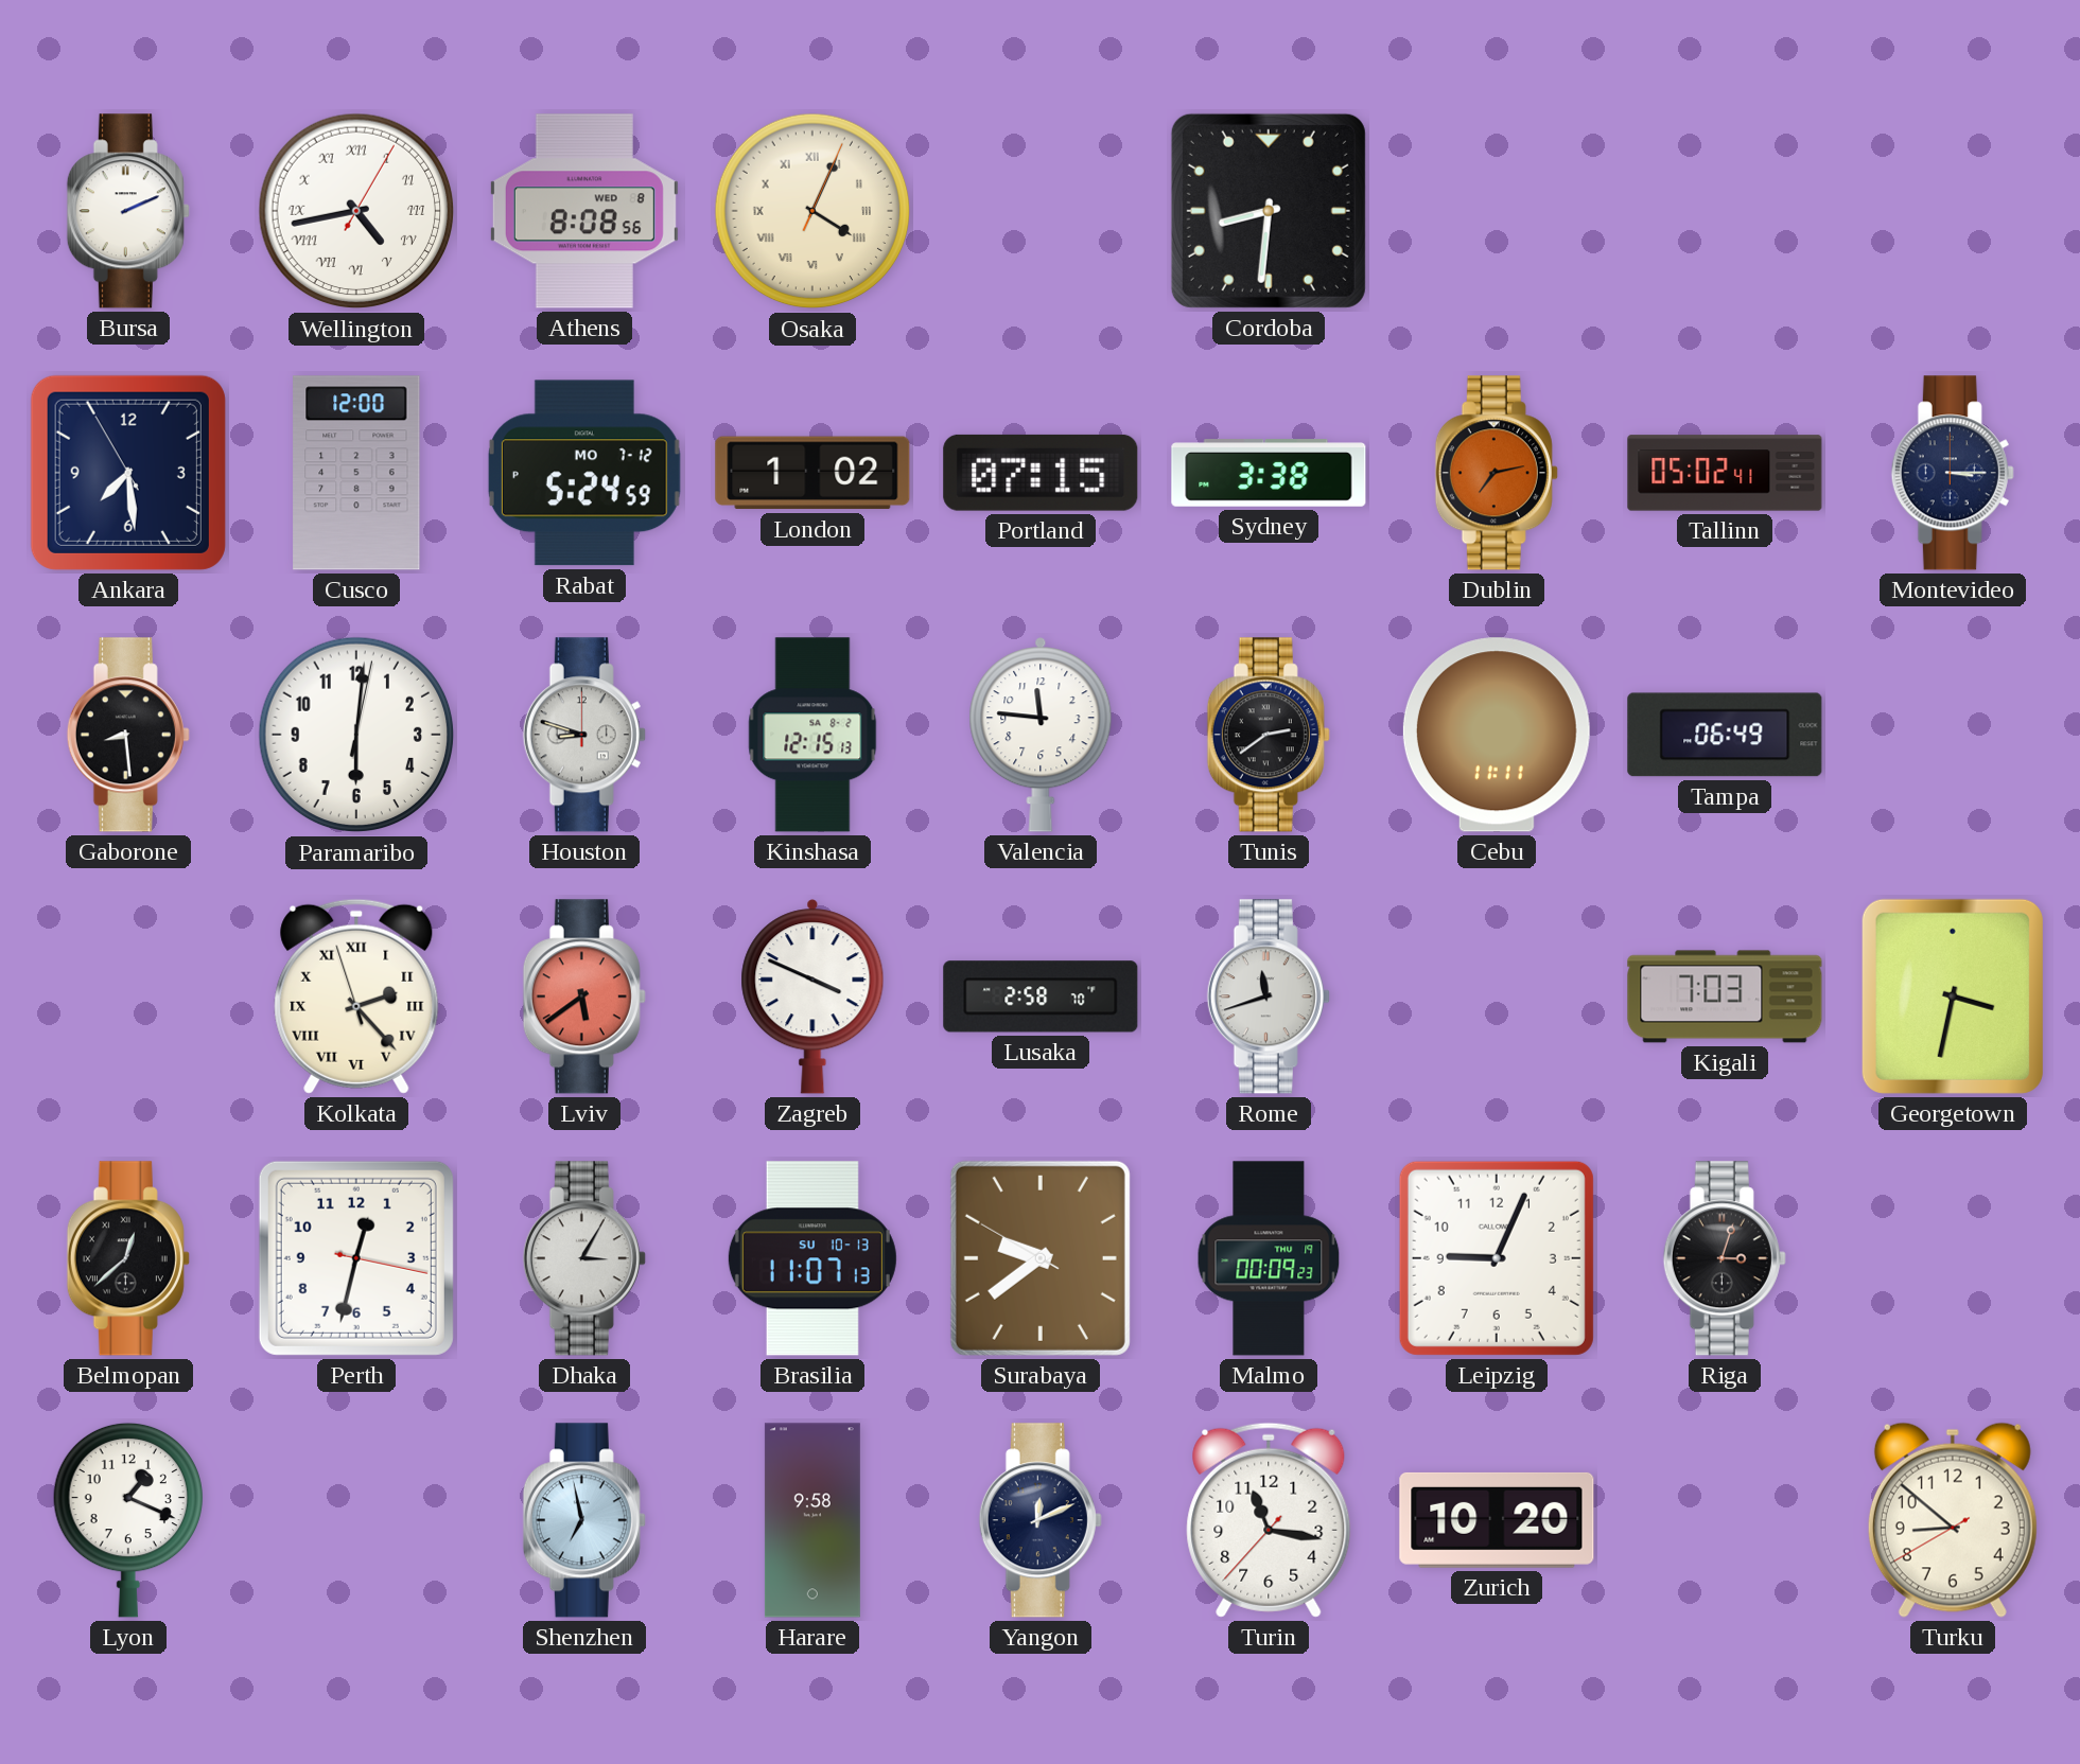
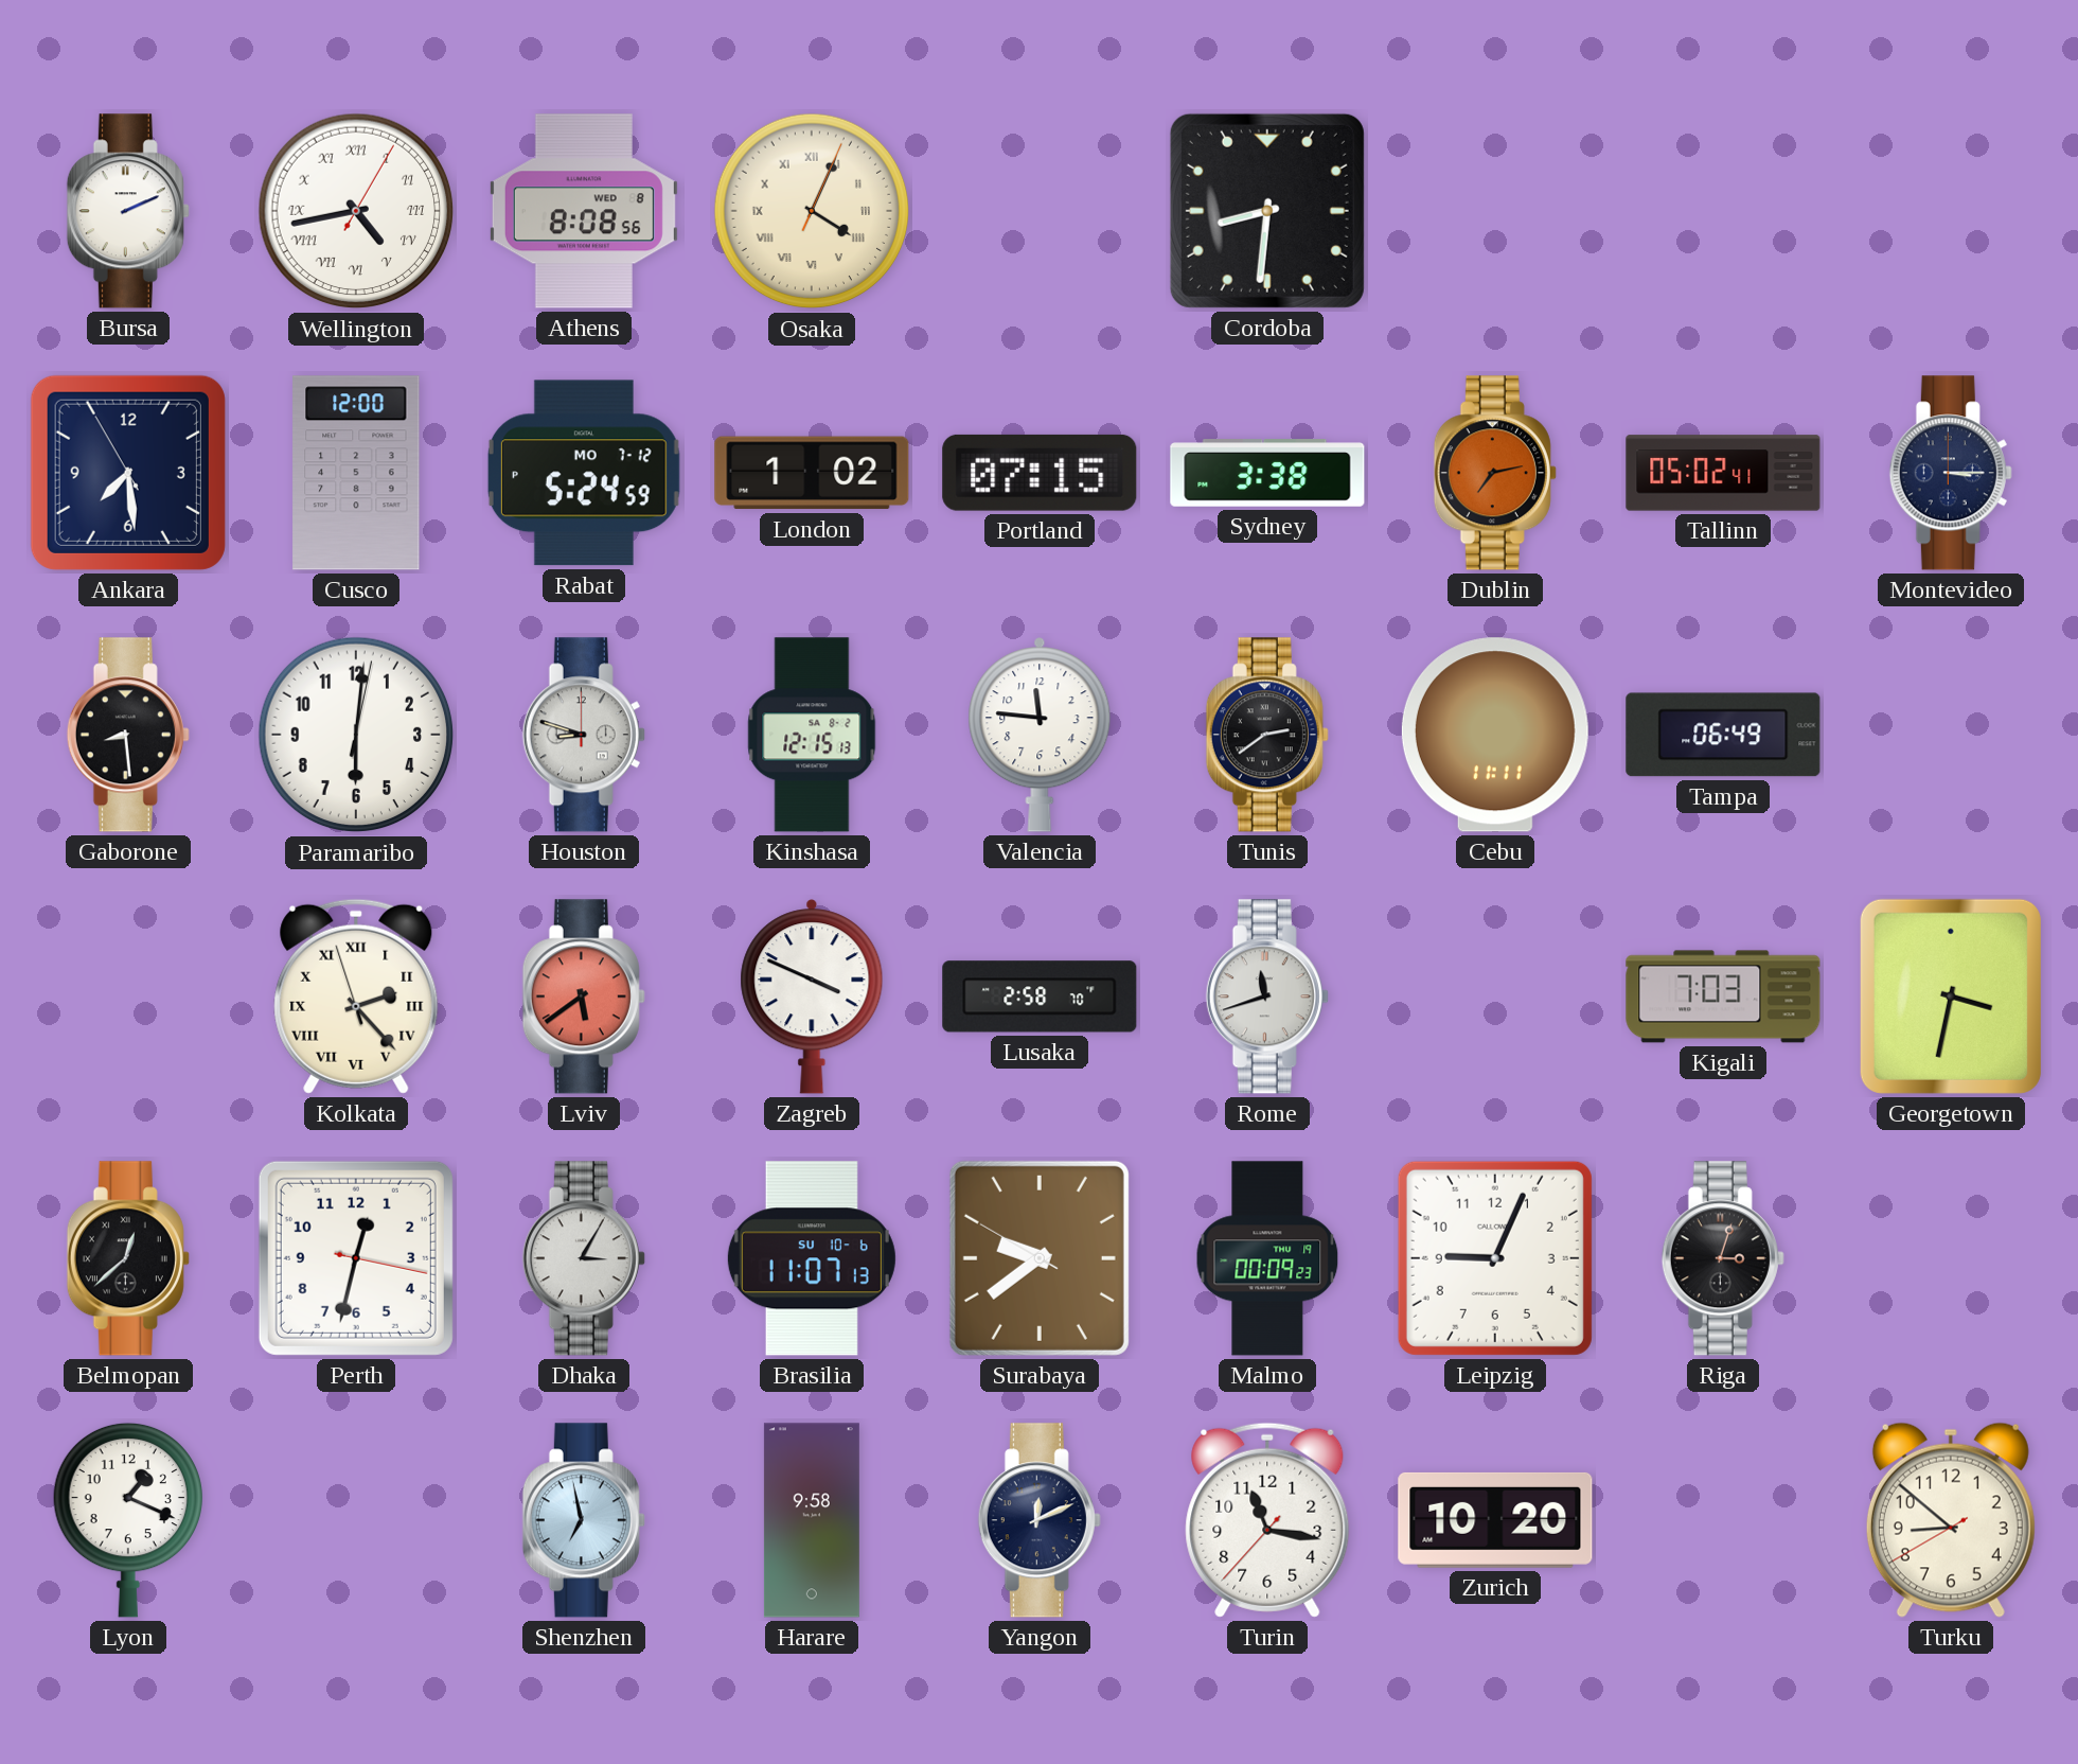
Brasilia date: SU 10-13 -> SU 10-6
